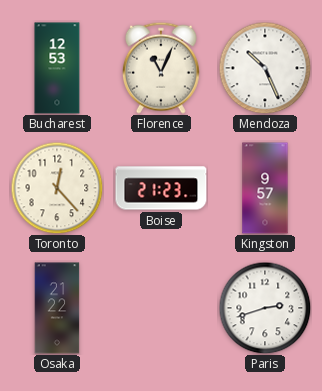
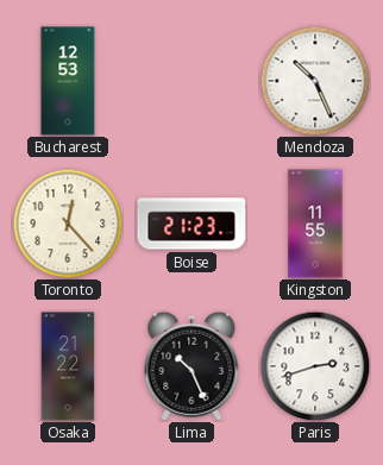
Florence: 11:04 -> none
Kingston: 9:57 -> 11:55
Lima: none -> 10:26
